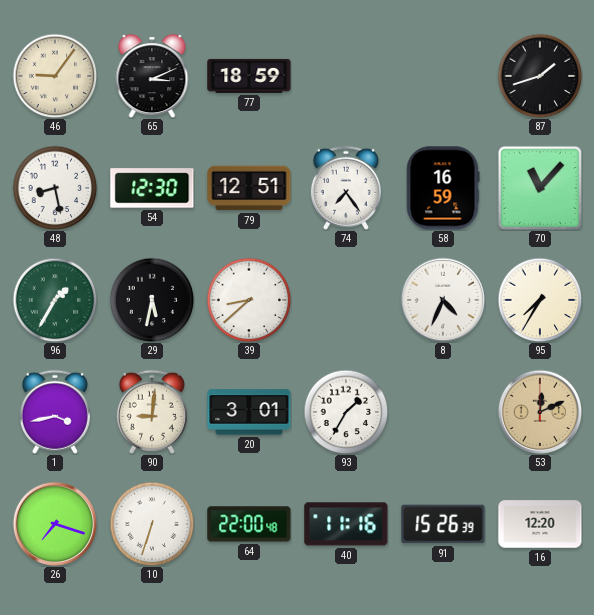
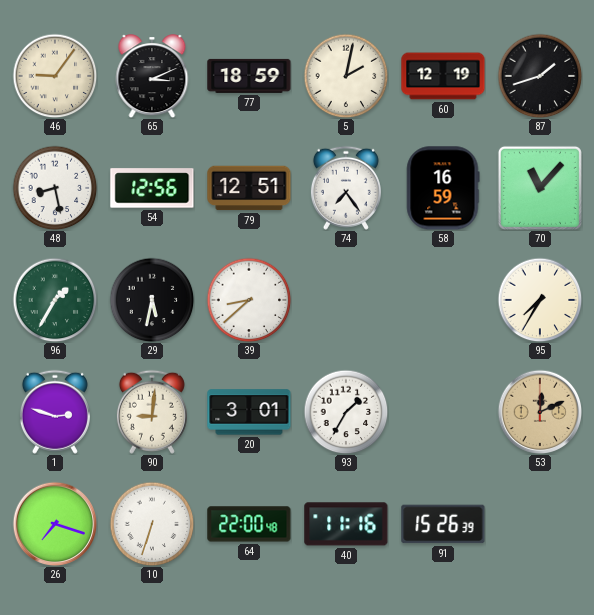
5: none -> 2:02
60: none -> 12:19
54: 12:30 -> 12:56
8: 4:34 -> none
1: 3:43 -> 2:48
16: 12:20 -> none
